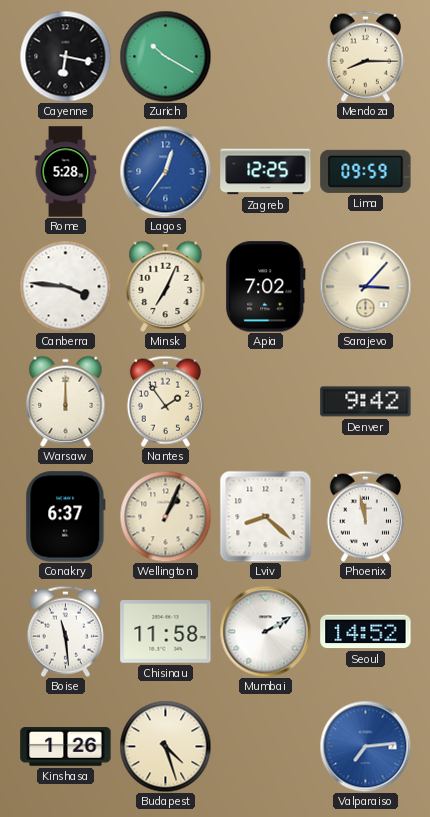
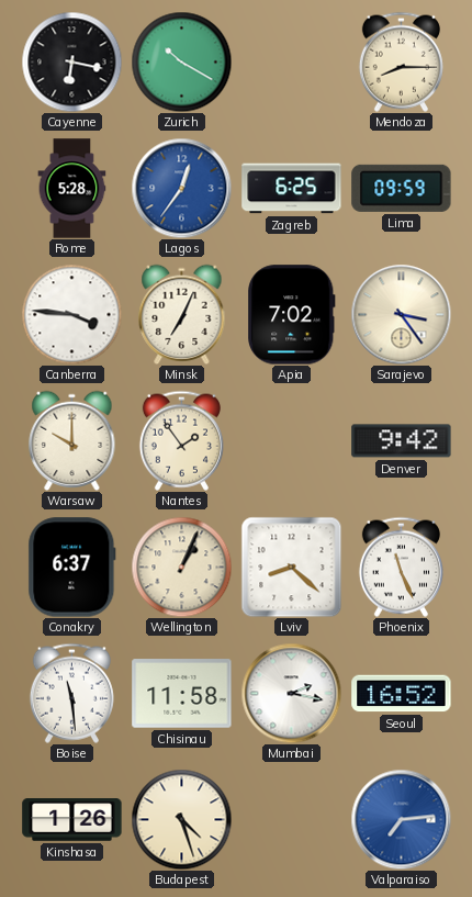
Zagreb: 12:25 -> 6:25
Sarajevo: 3:07 -> 3:24
Warsaw: 12:00 -> 10:00
Phoenix: 11:58 -> 11:26
Mumbai: 2:10 -> 2:17
Seoul: 14:52 -> 16:52
